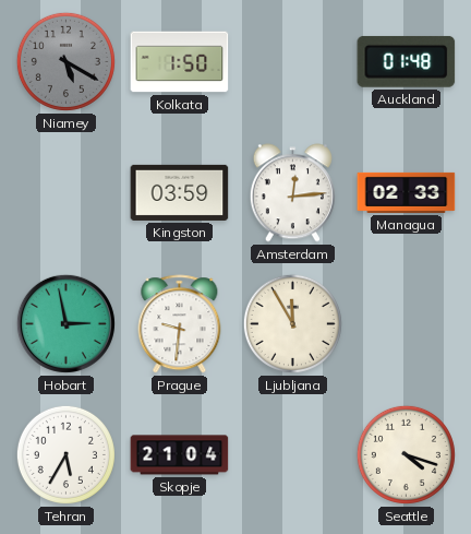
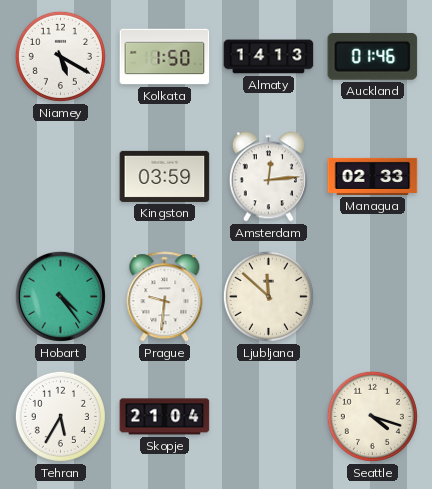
Niamey dial: grey -> white
Almaty: none -> 14:13
Auckland: 01:48 -> 01:46
Hobart: 2:58 -> 4:24
Ljubljana: 11:55 -> 11:52
